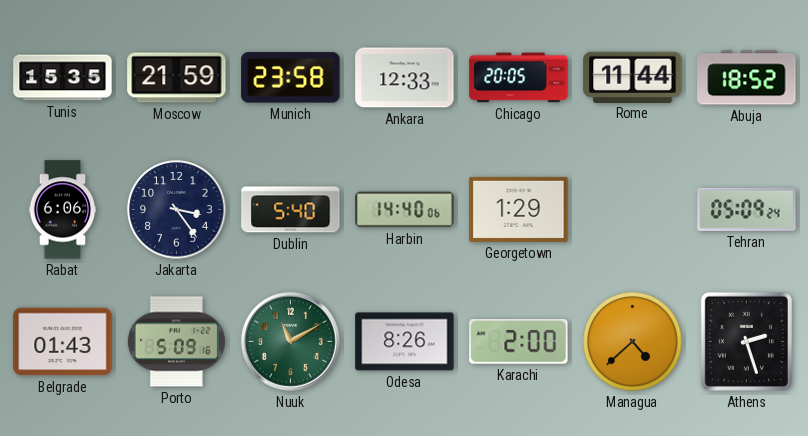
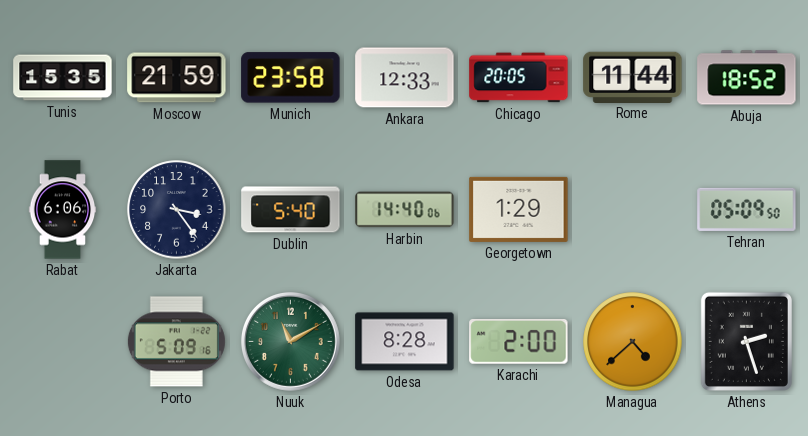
Tehran: 05:09:24 -> 05:09:50
Belgrade: 01:43 -> none
Odesa: 8:26 -> 8:28
